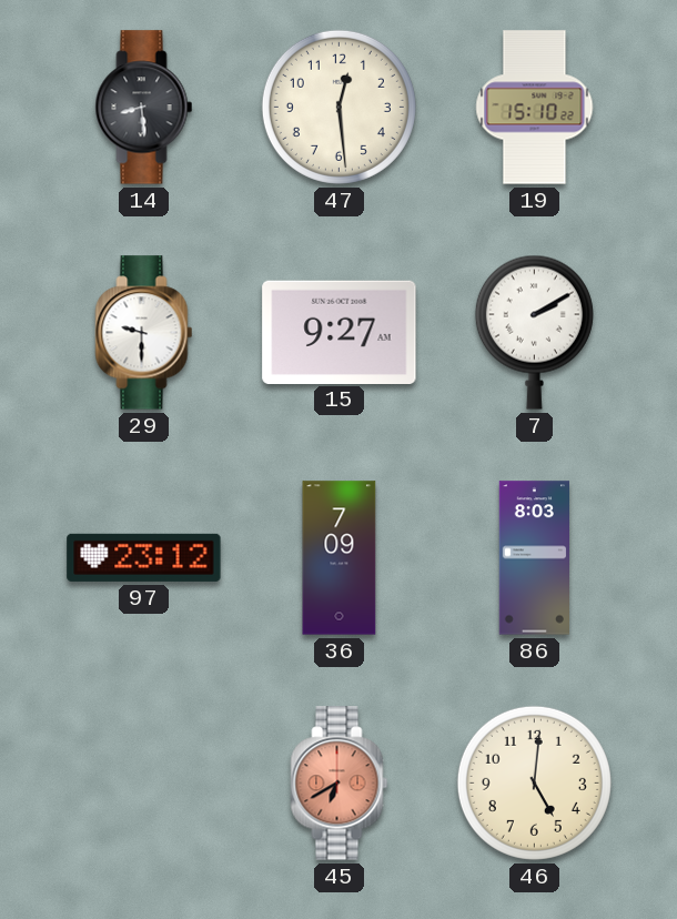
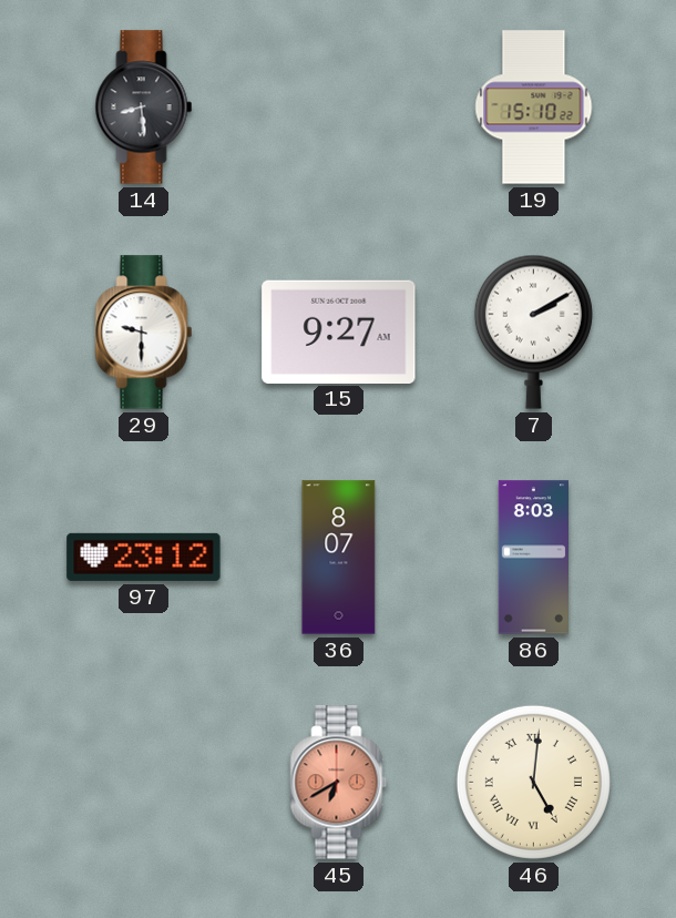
47: 12:29 -> none
36: 7:09 -> 8:07
46 numerals: Arabic -> Roman
